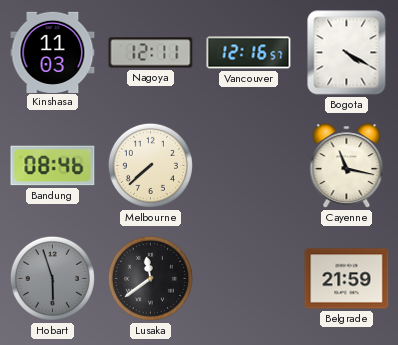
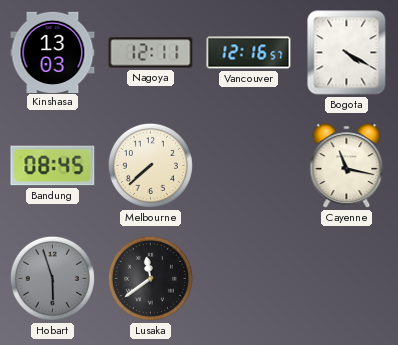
Kinshasa: 11:03 -> 13:03
Bandung: 08:46 -> 08:45
Belgrade: 21:59 -> none
